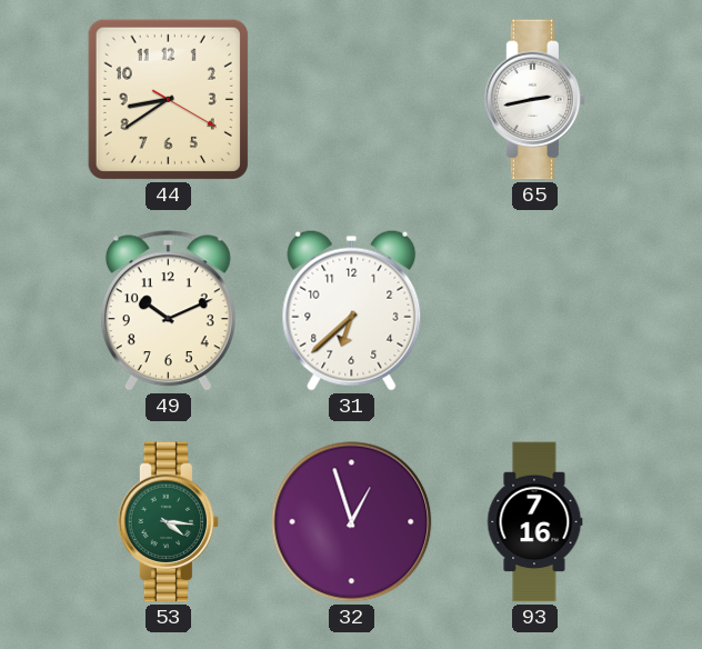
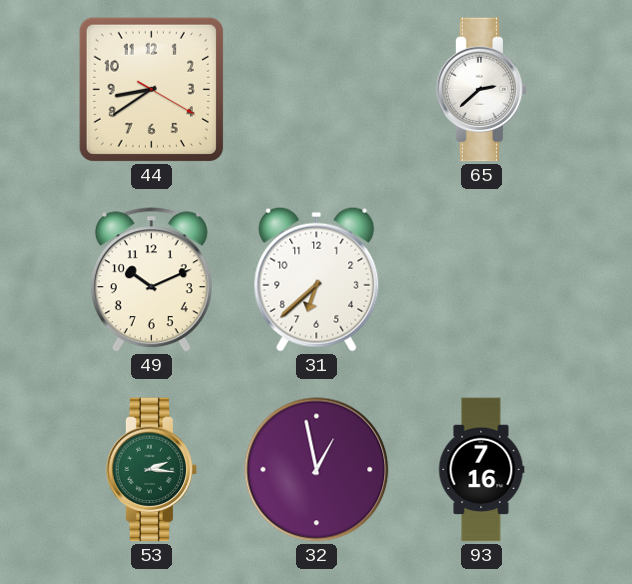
65: 2:43 -> 2:38
53: 4:16 -> 2:16
32: 12:57 -> 12:58
